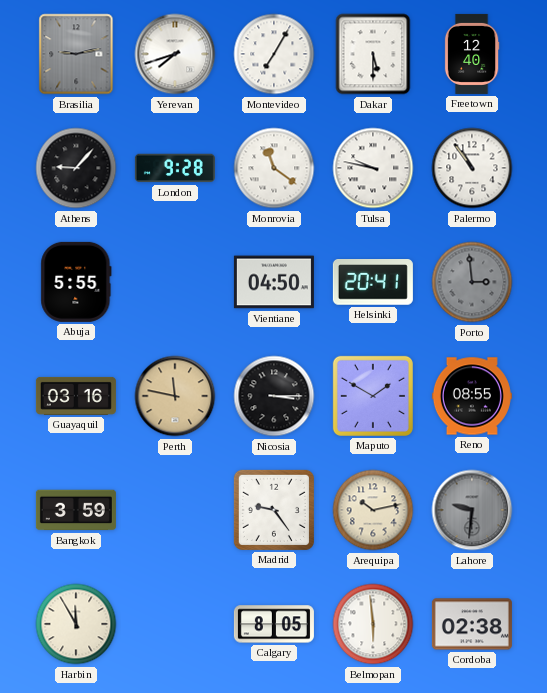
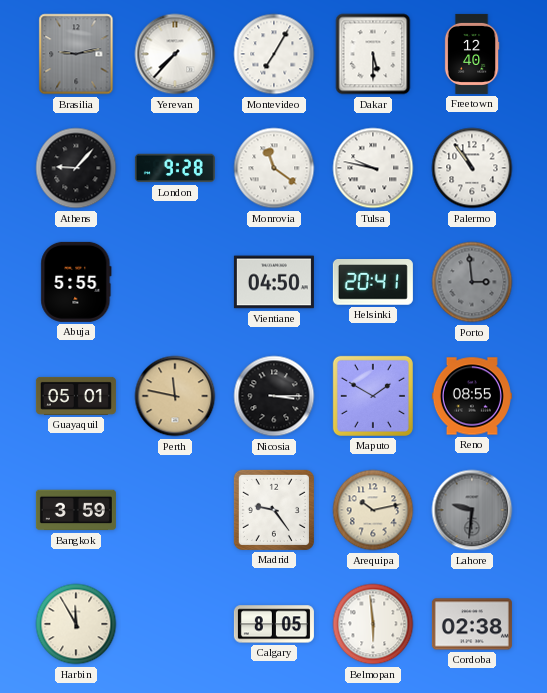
Yerevan: 7:42 -> 7:37
Guayaquil: 03:16 -> 05:01
